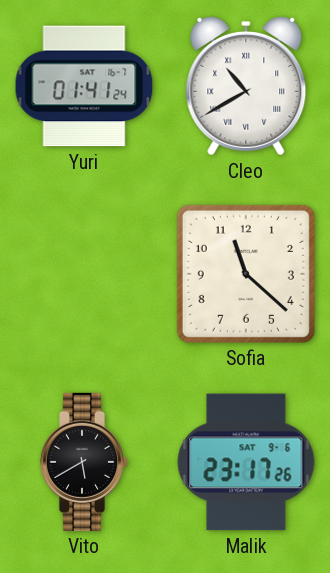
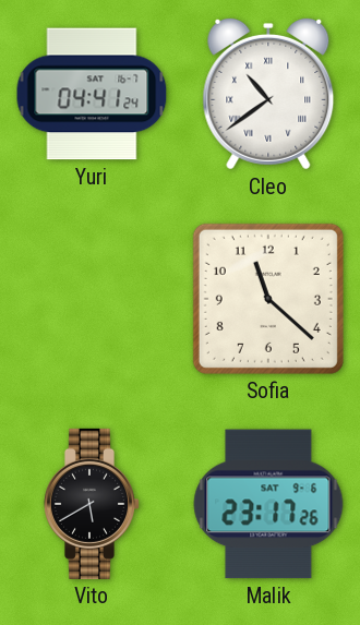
Yuri: 01:41 -> 04:41
Cleo: 10:40 -> 10:39
